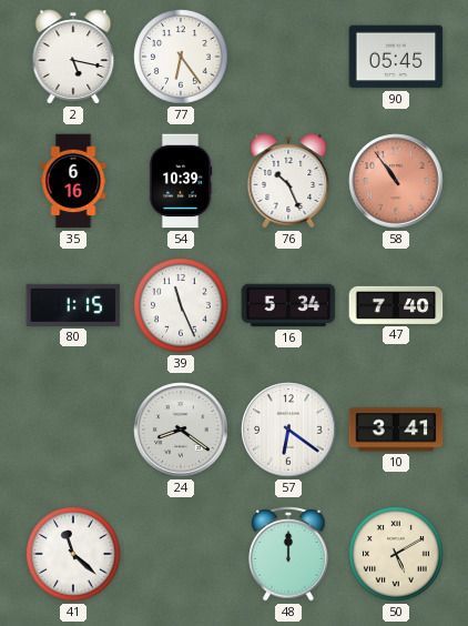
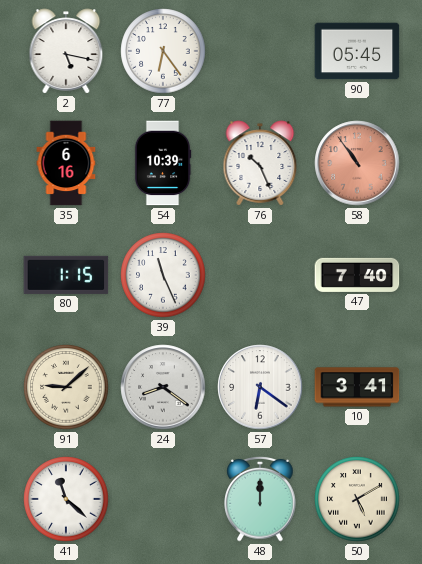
16: 5:34 -> none
91: none -> 9:08
